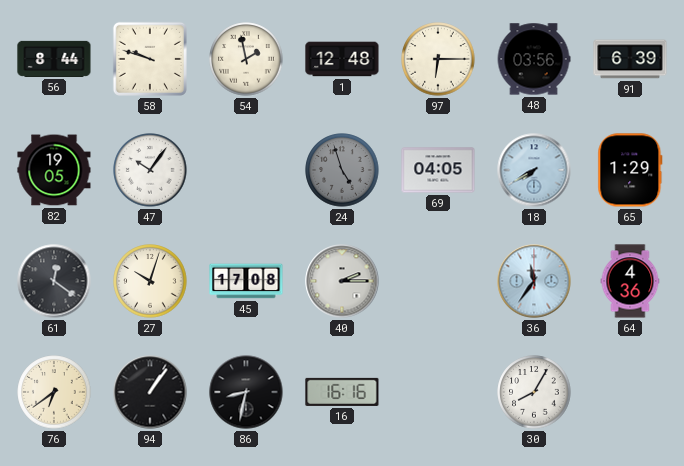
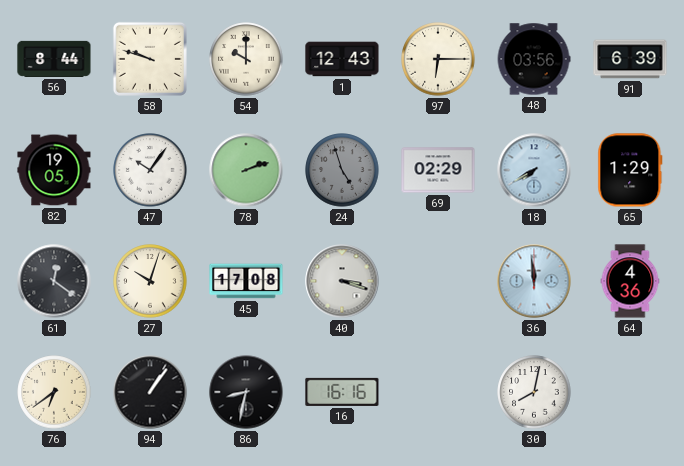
54: 1:58 -> 10:00
1: 12:48 -> 12:43
78: none -> 2:12
69: 04:05 -> 02:29
40: 2:15 -> 3:18
36: 11:36 -> 11:59
30: 8:05 -> 8:02
